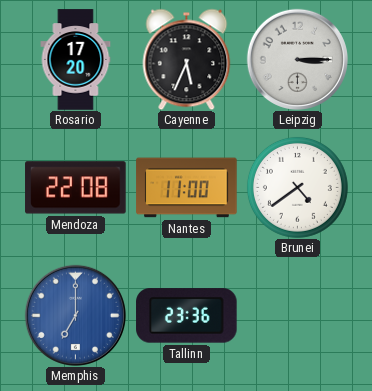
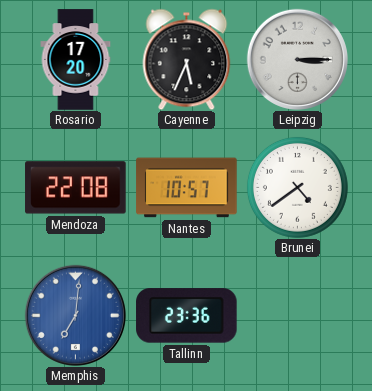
Nantes: 11:00 -> 10:57
Memphis: 7:00 -> 7:01
